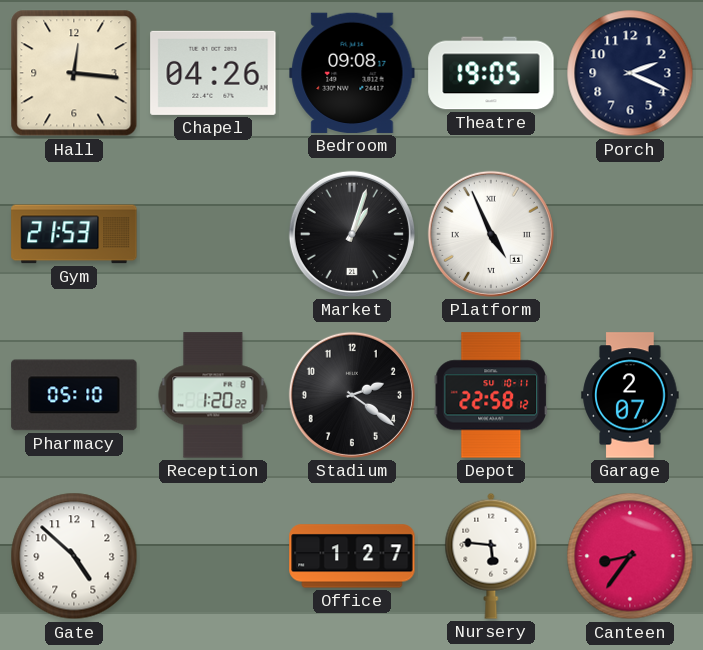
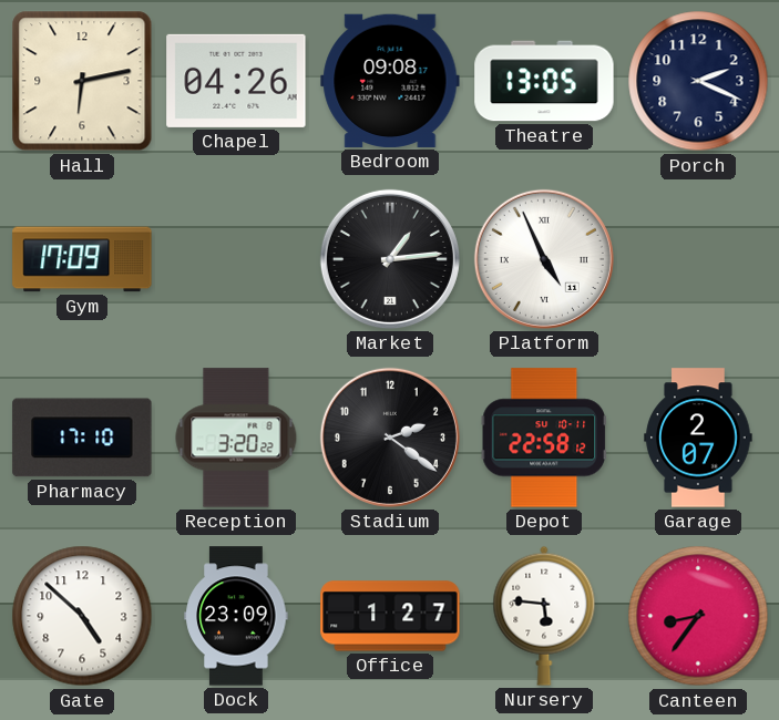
Hall: 12:16 -> 6:13
Theatre: 19:05 -> 13:05
Gym: 21:53 -> 17:09
Market: 1:03 -> 1:14
Pharmacy: 05:10 -> 17:10
Reception: 1:20 -> 3:20
Dock: none -> 23:09
